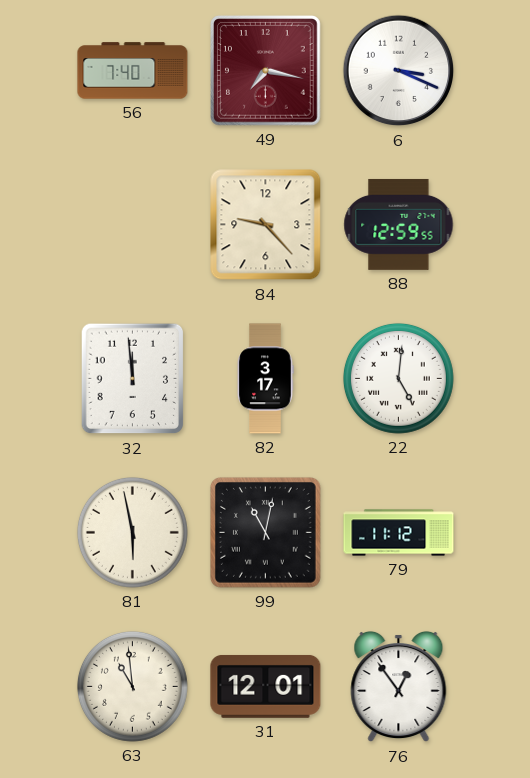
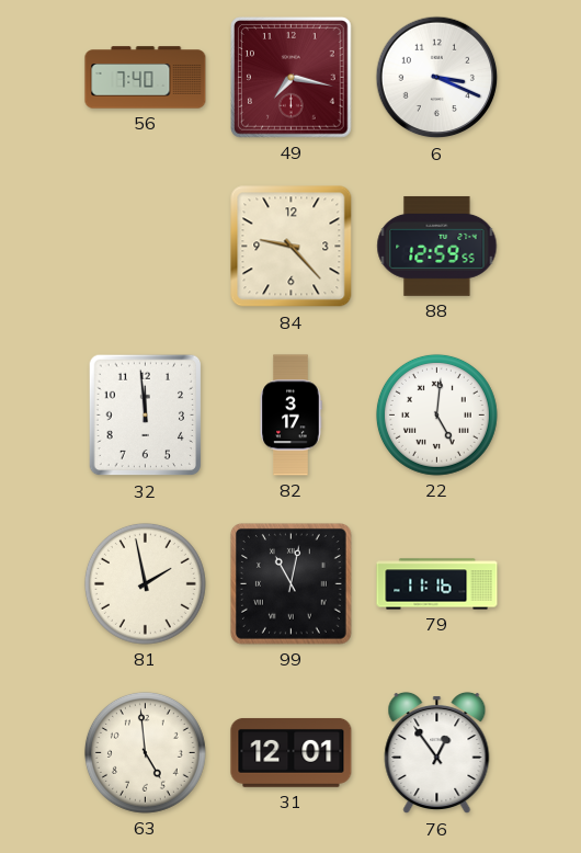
81: 5:58 -> 1:58
79: 11:12 -> 11:16
63: 10:59 -> 4:59
